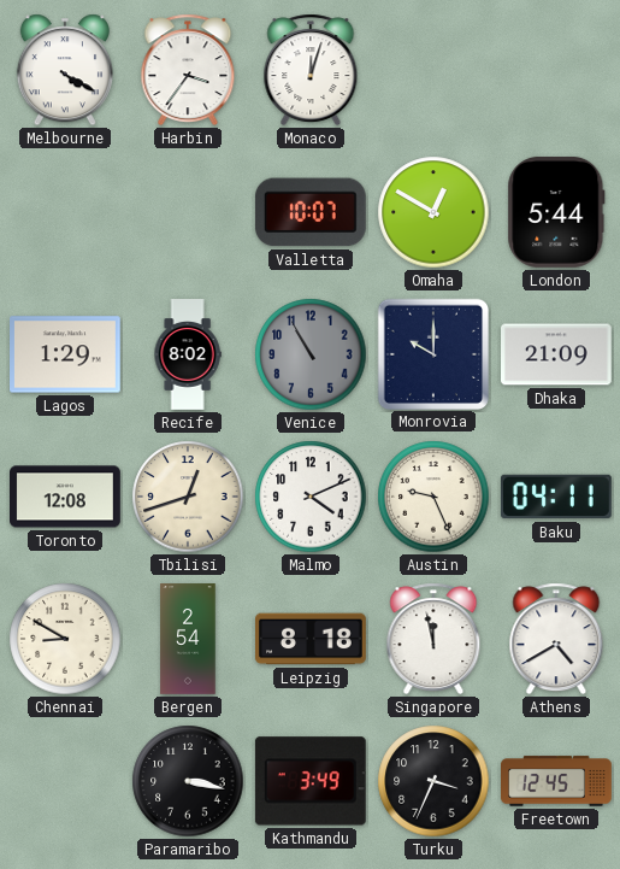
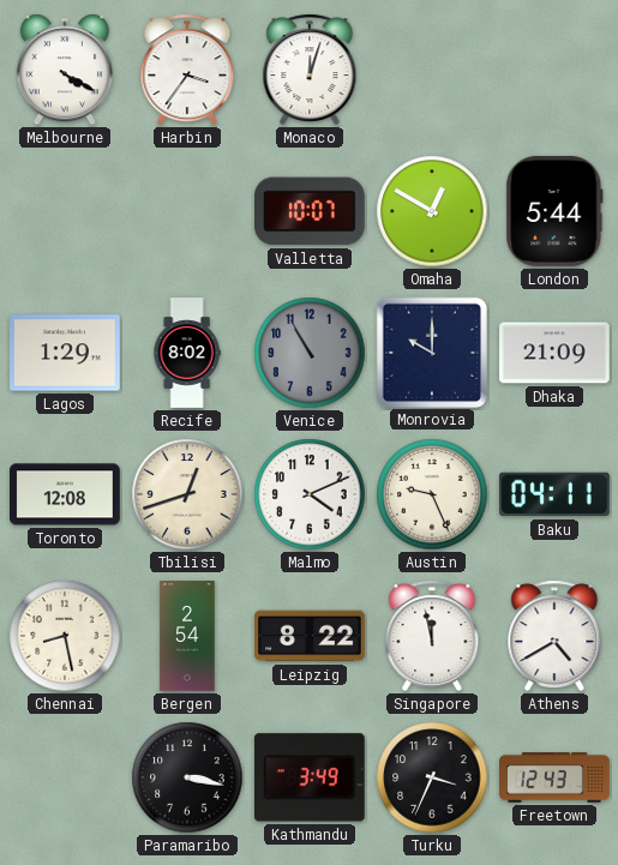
Chennai: 8:50 -> 8:28
Leipzig: 8:18 -> 8:22
Freetown: 12:45 -> 12:43
